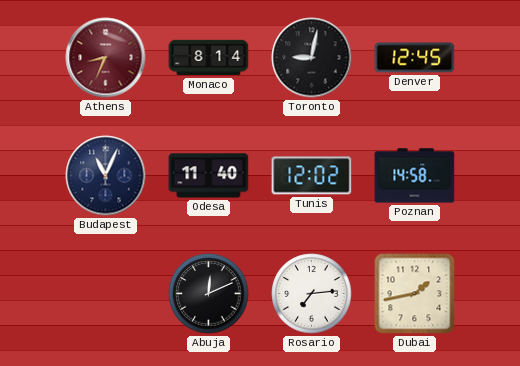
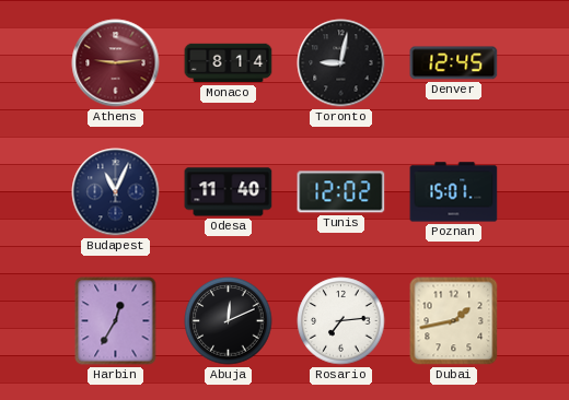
Athens: 8:34 -> 9:14
Poznan: 14:58 -> 15:01
Harbin: none -> 12:35
